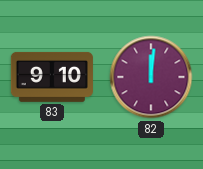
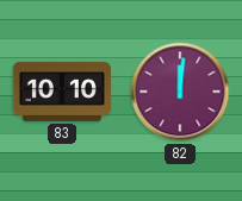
83: 9:10 -> 10:10
